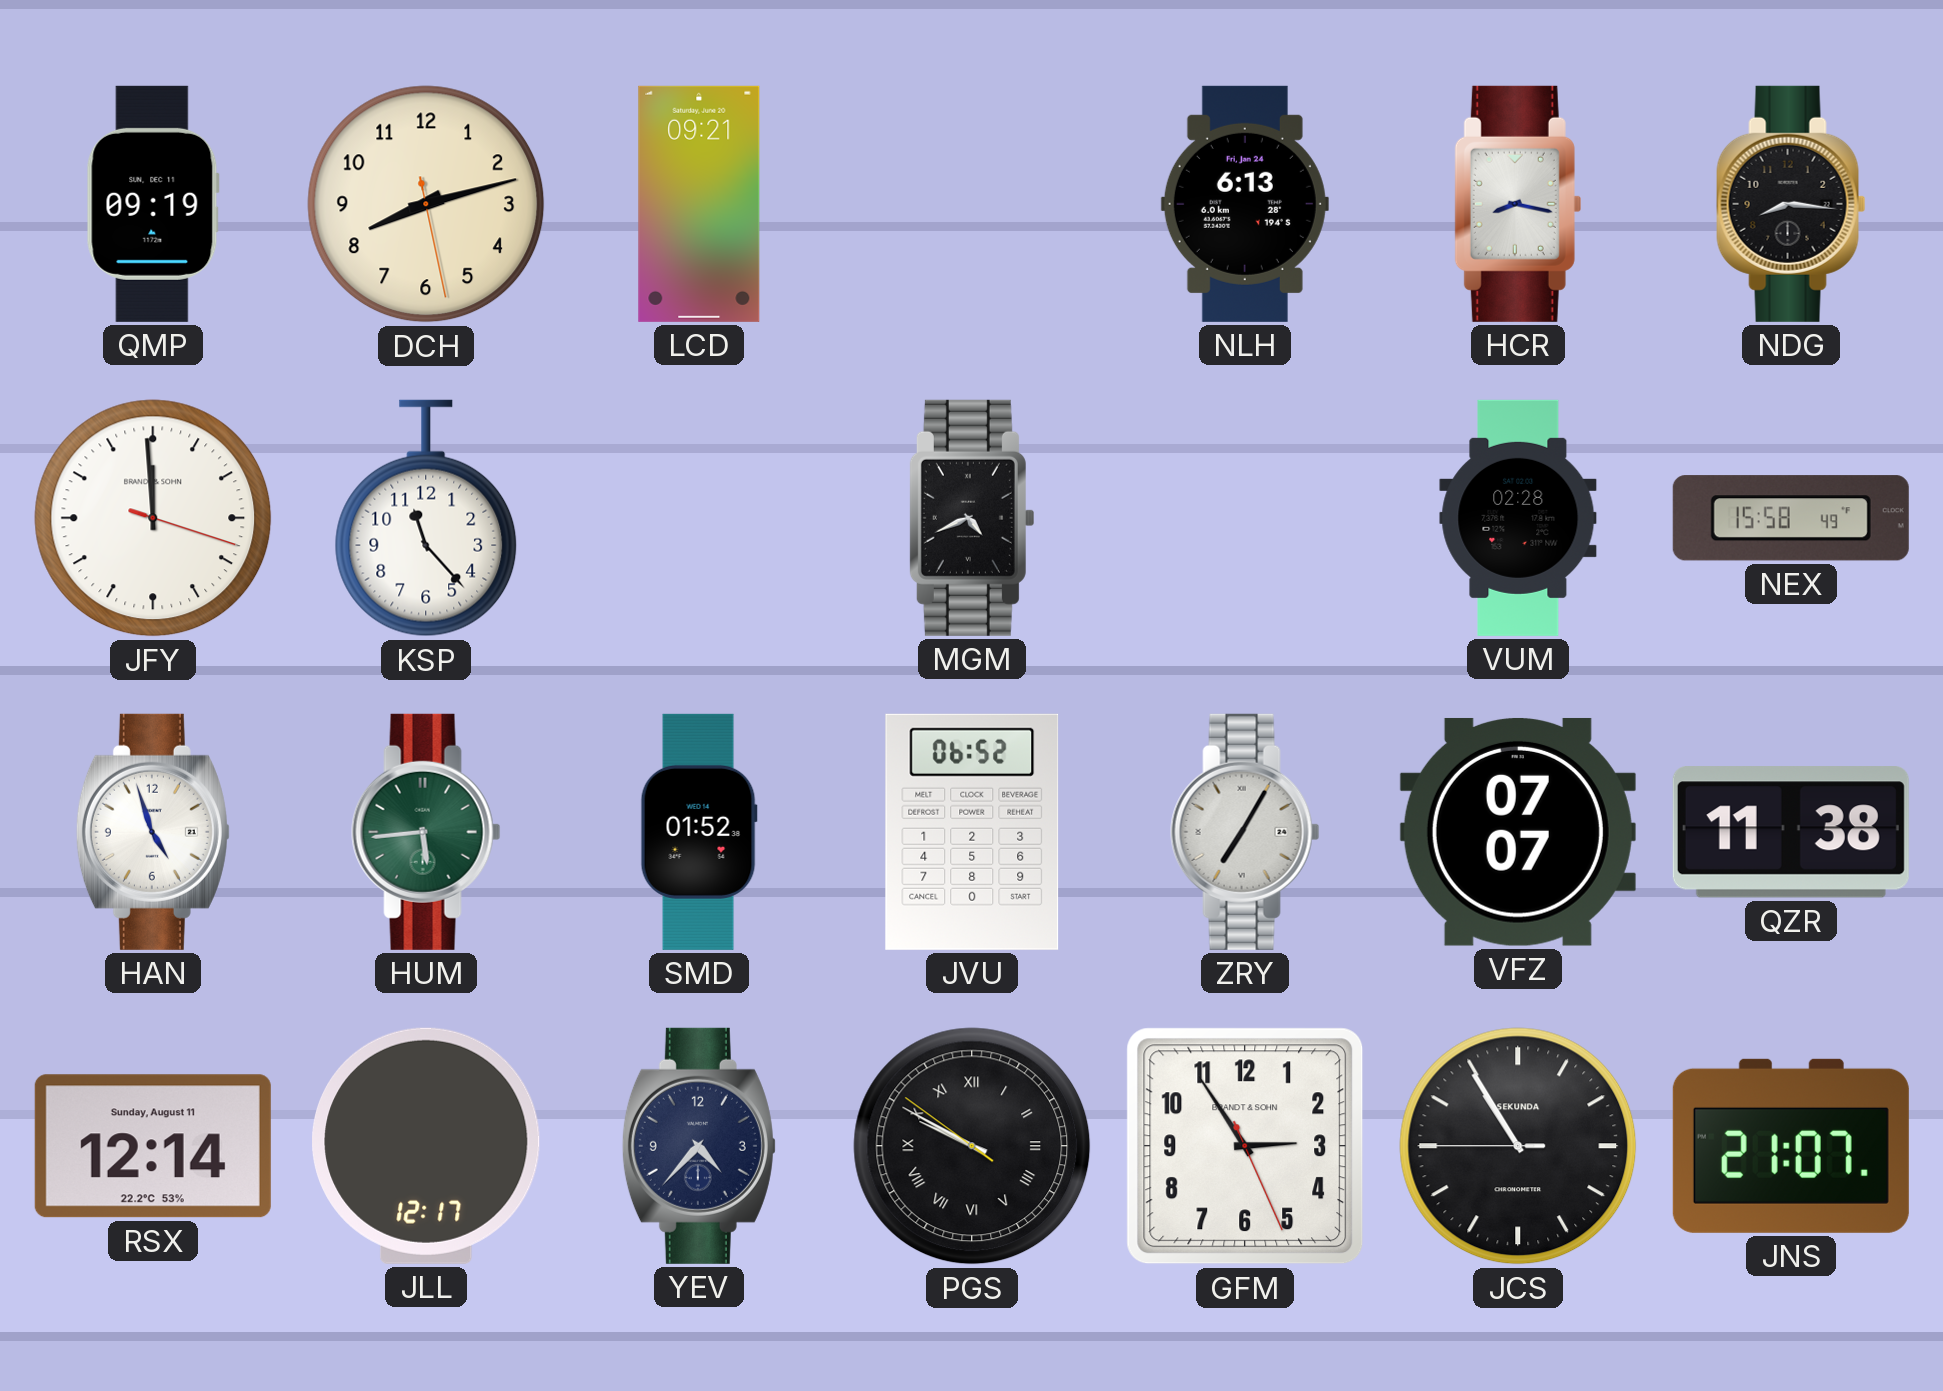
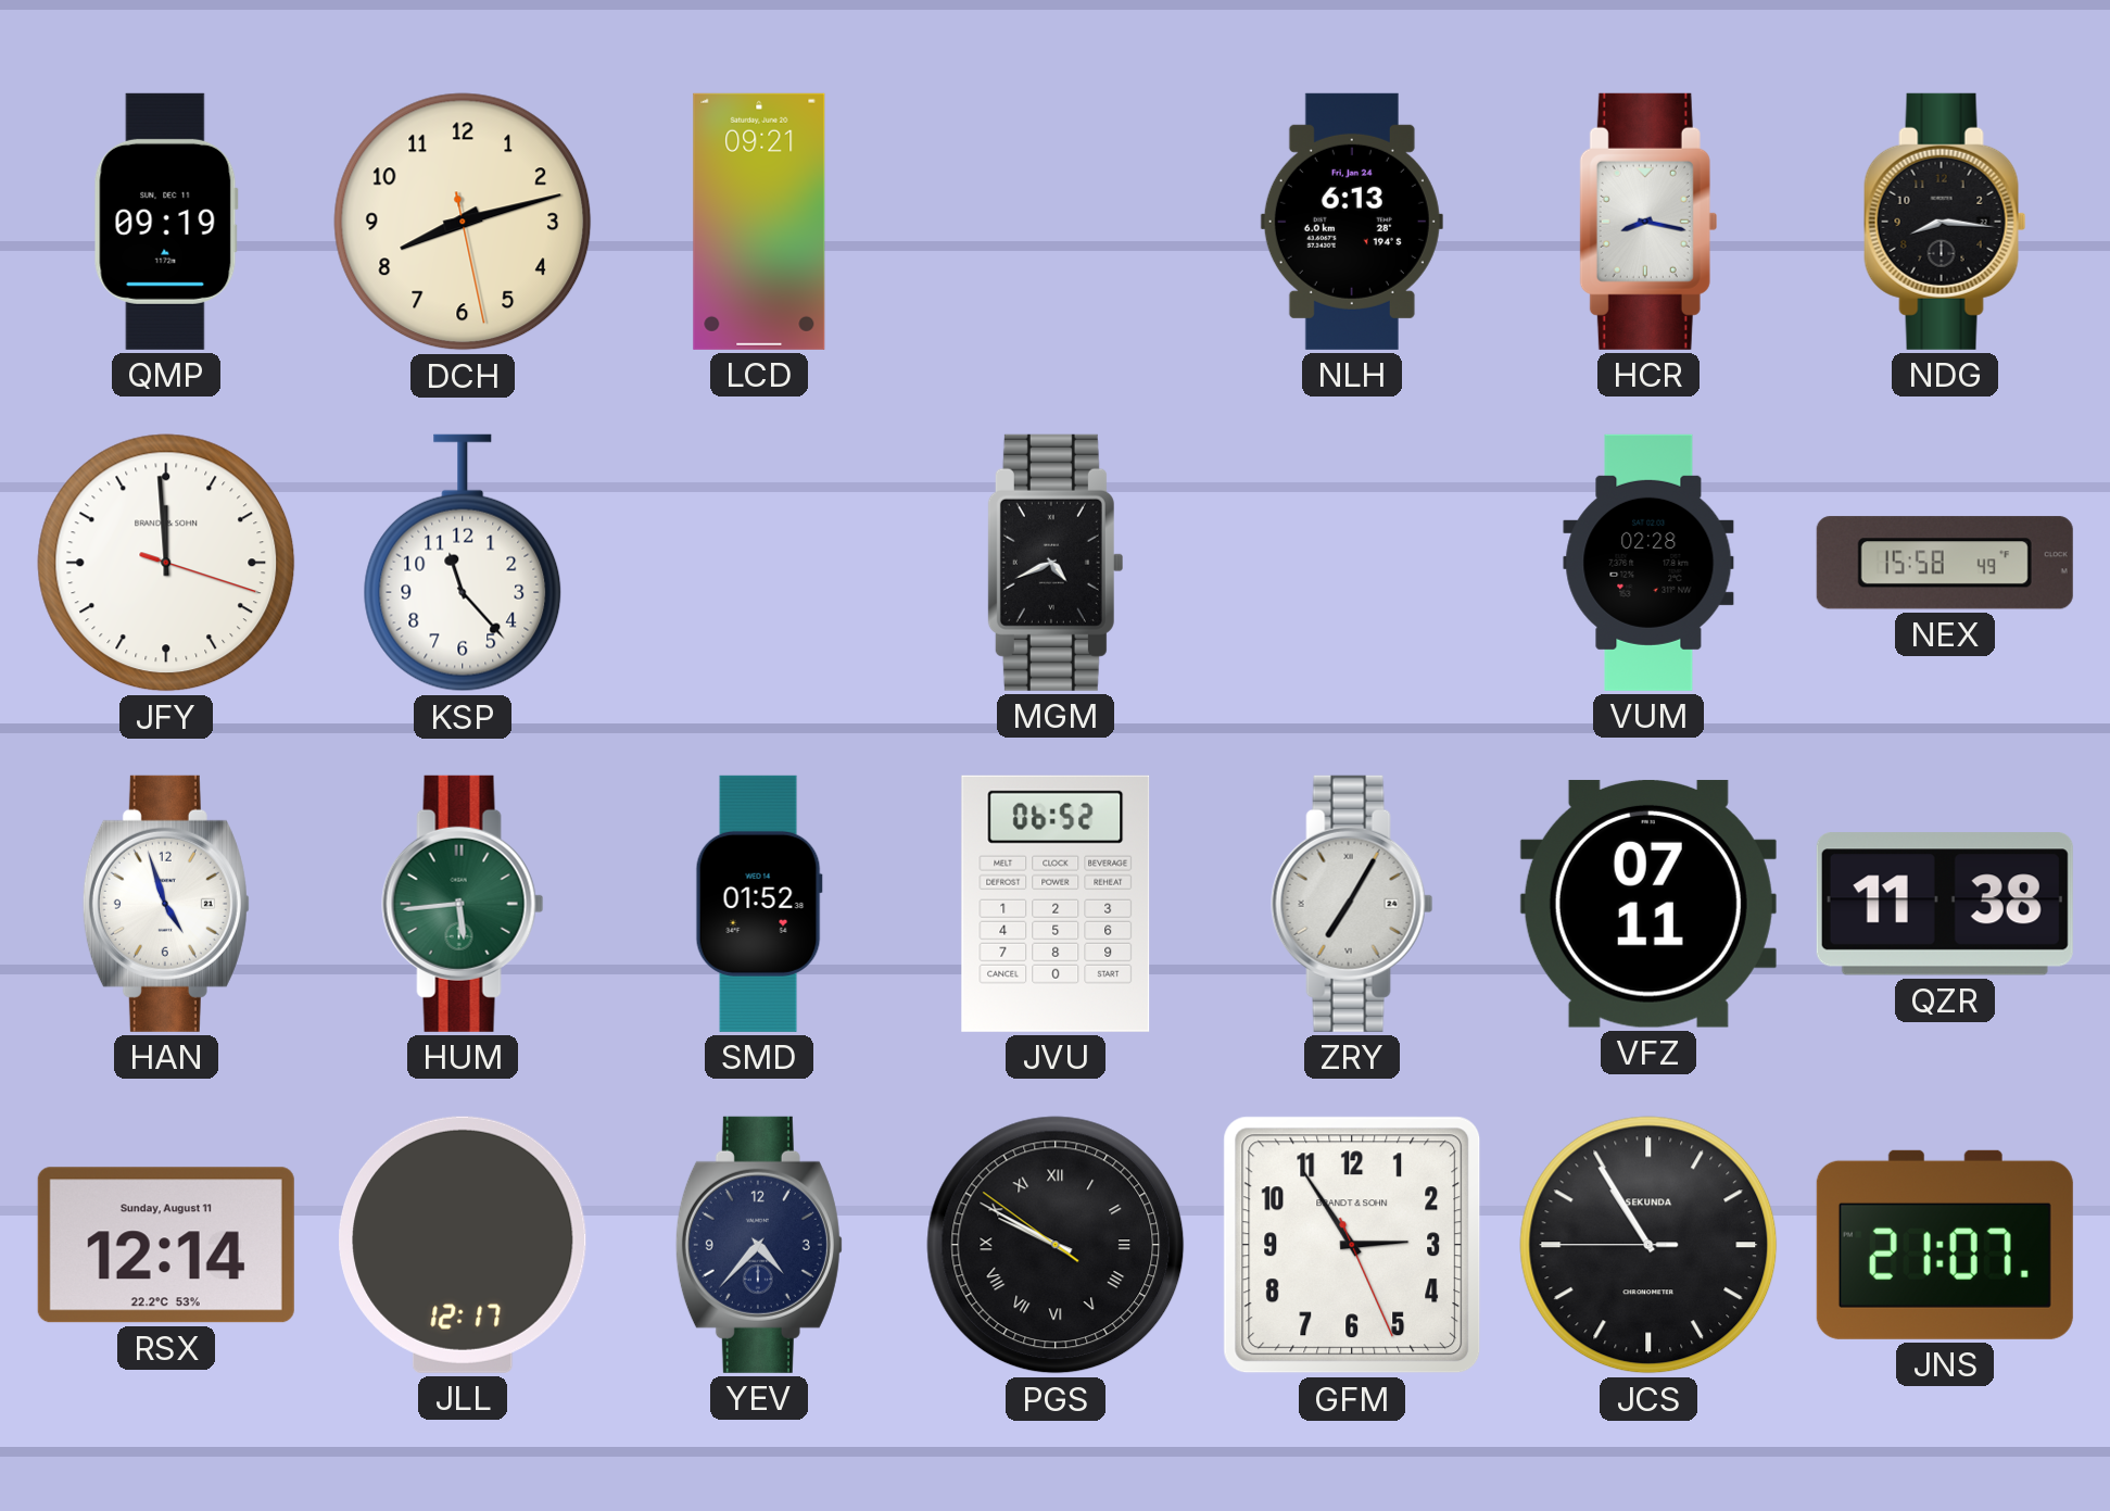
VFZ: 07:07 -> 07:11
